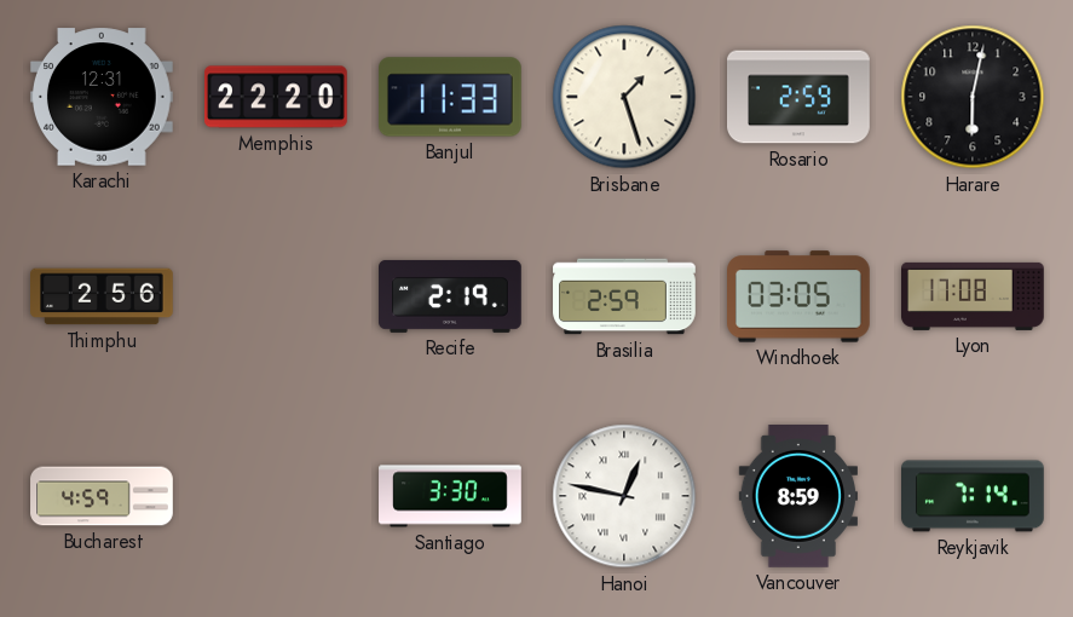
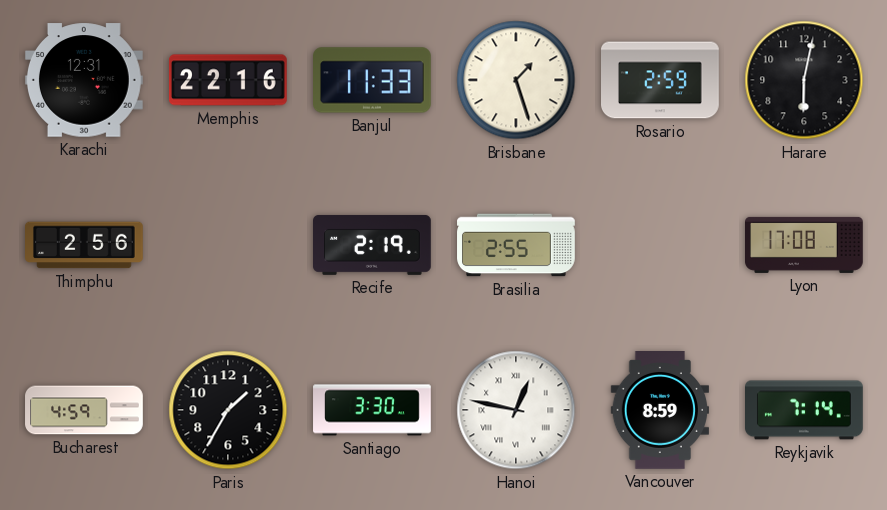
Memphis: 22:20 -> 22:16
Brasilia: 2:59 -> 2:55
Windhoek: 03:05 -> none
Paris: none -> 1:35
